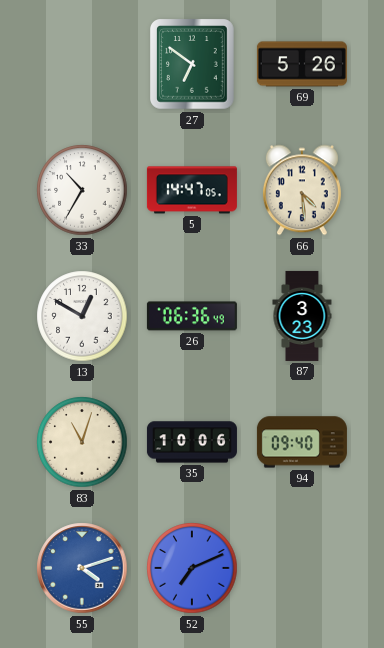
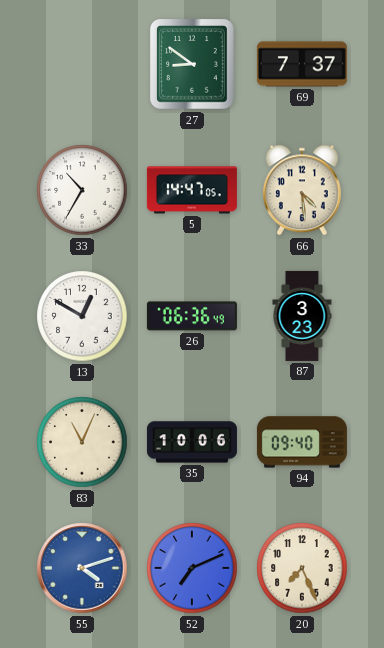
27: 6:51 -> 8:51
69: 5:26 -> 7:37
83: 11:03 -> 11:04
20: none -> 7:26
